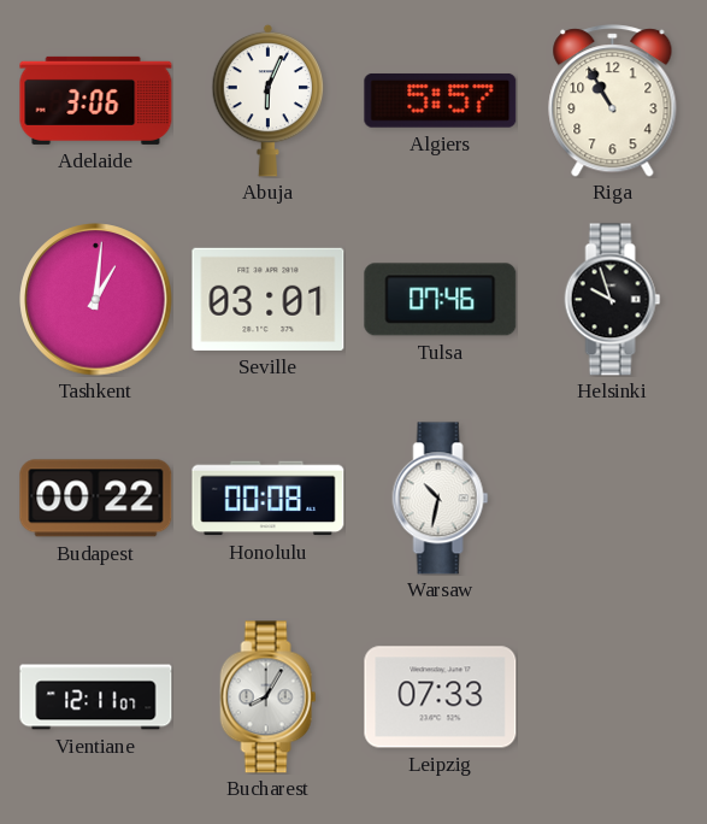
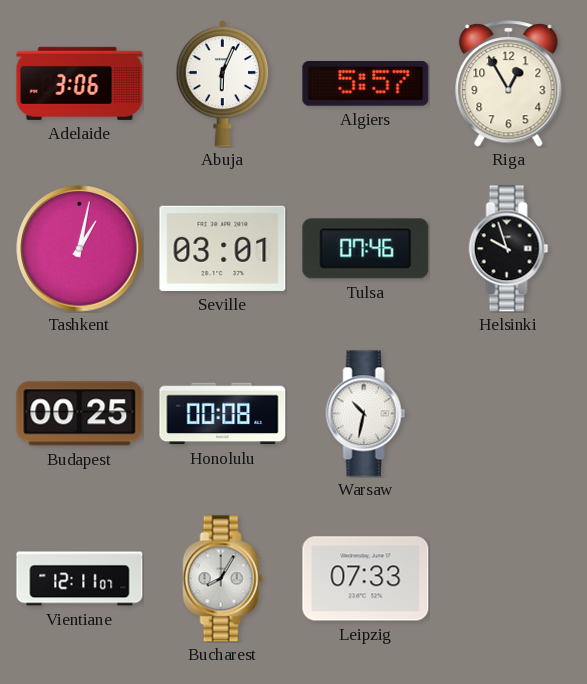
Riga: 10:55 -> 12:55
Tashkent: 1:01 -> 1:02
Budapest: 00:22 -> 00:25
